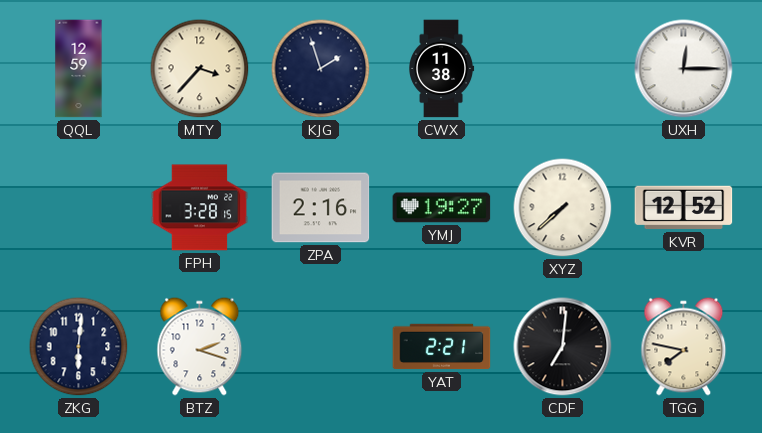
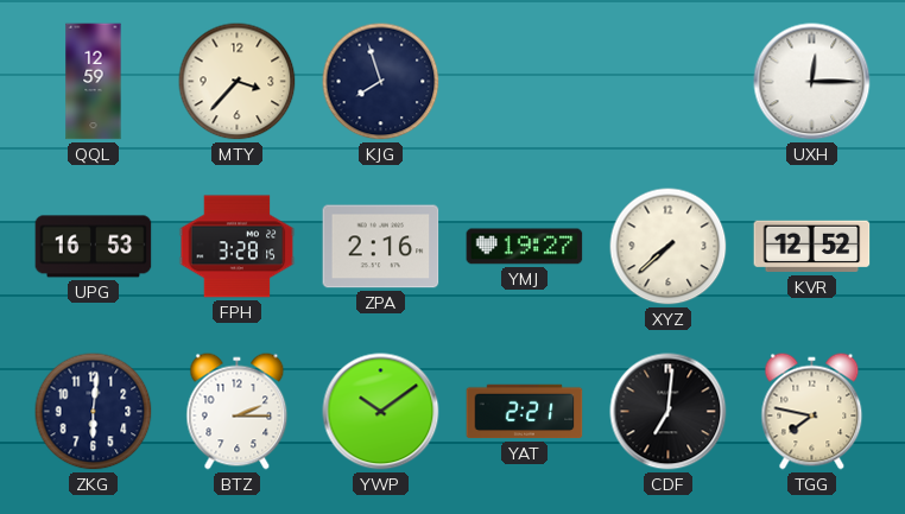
KJG: 1:57 -> 7:57
CWX: 11:38 -> none
UPG: none -> 16:53
BTZ: 2:18 -> 2:15
YWP: none -> 10:09
